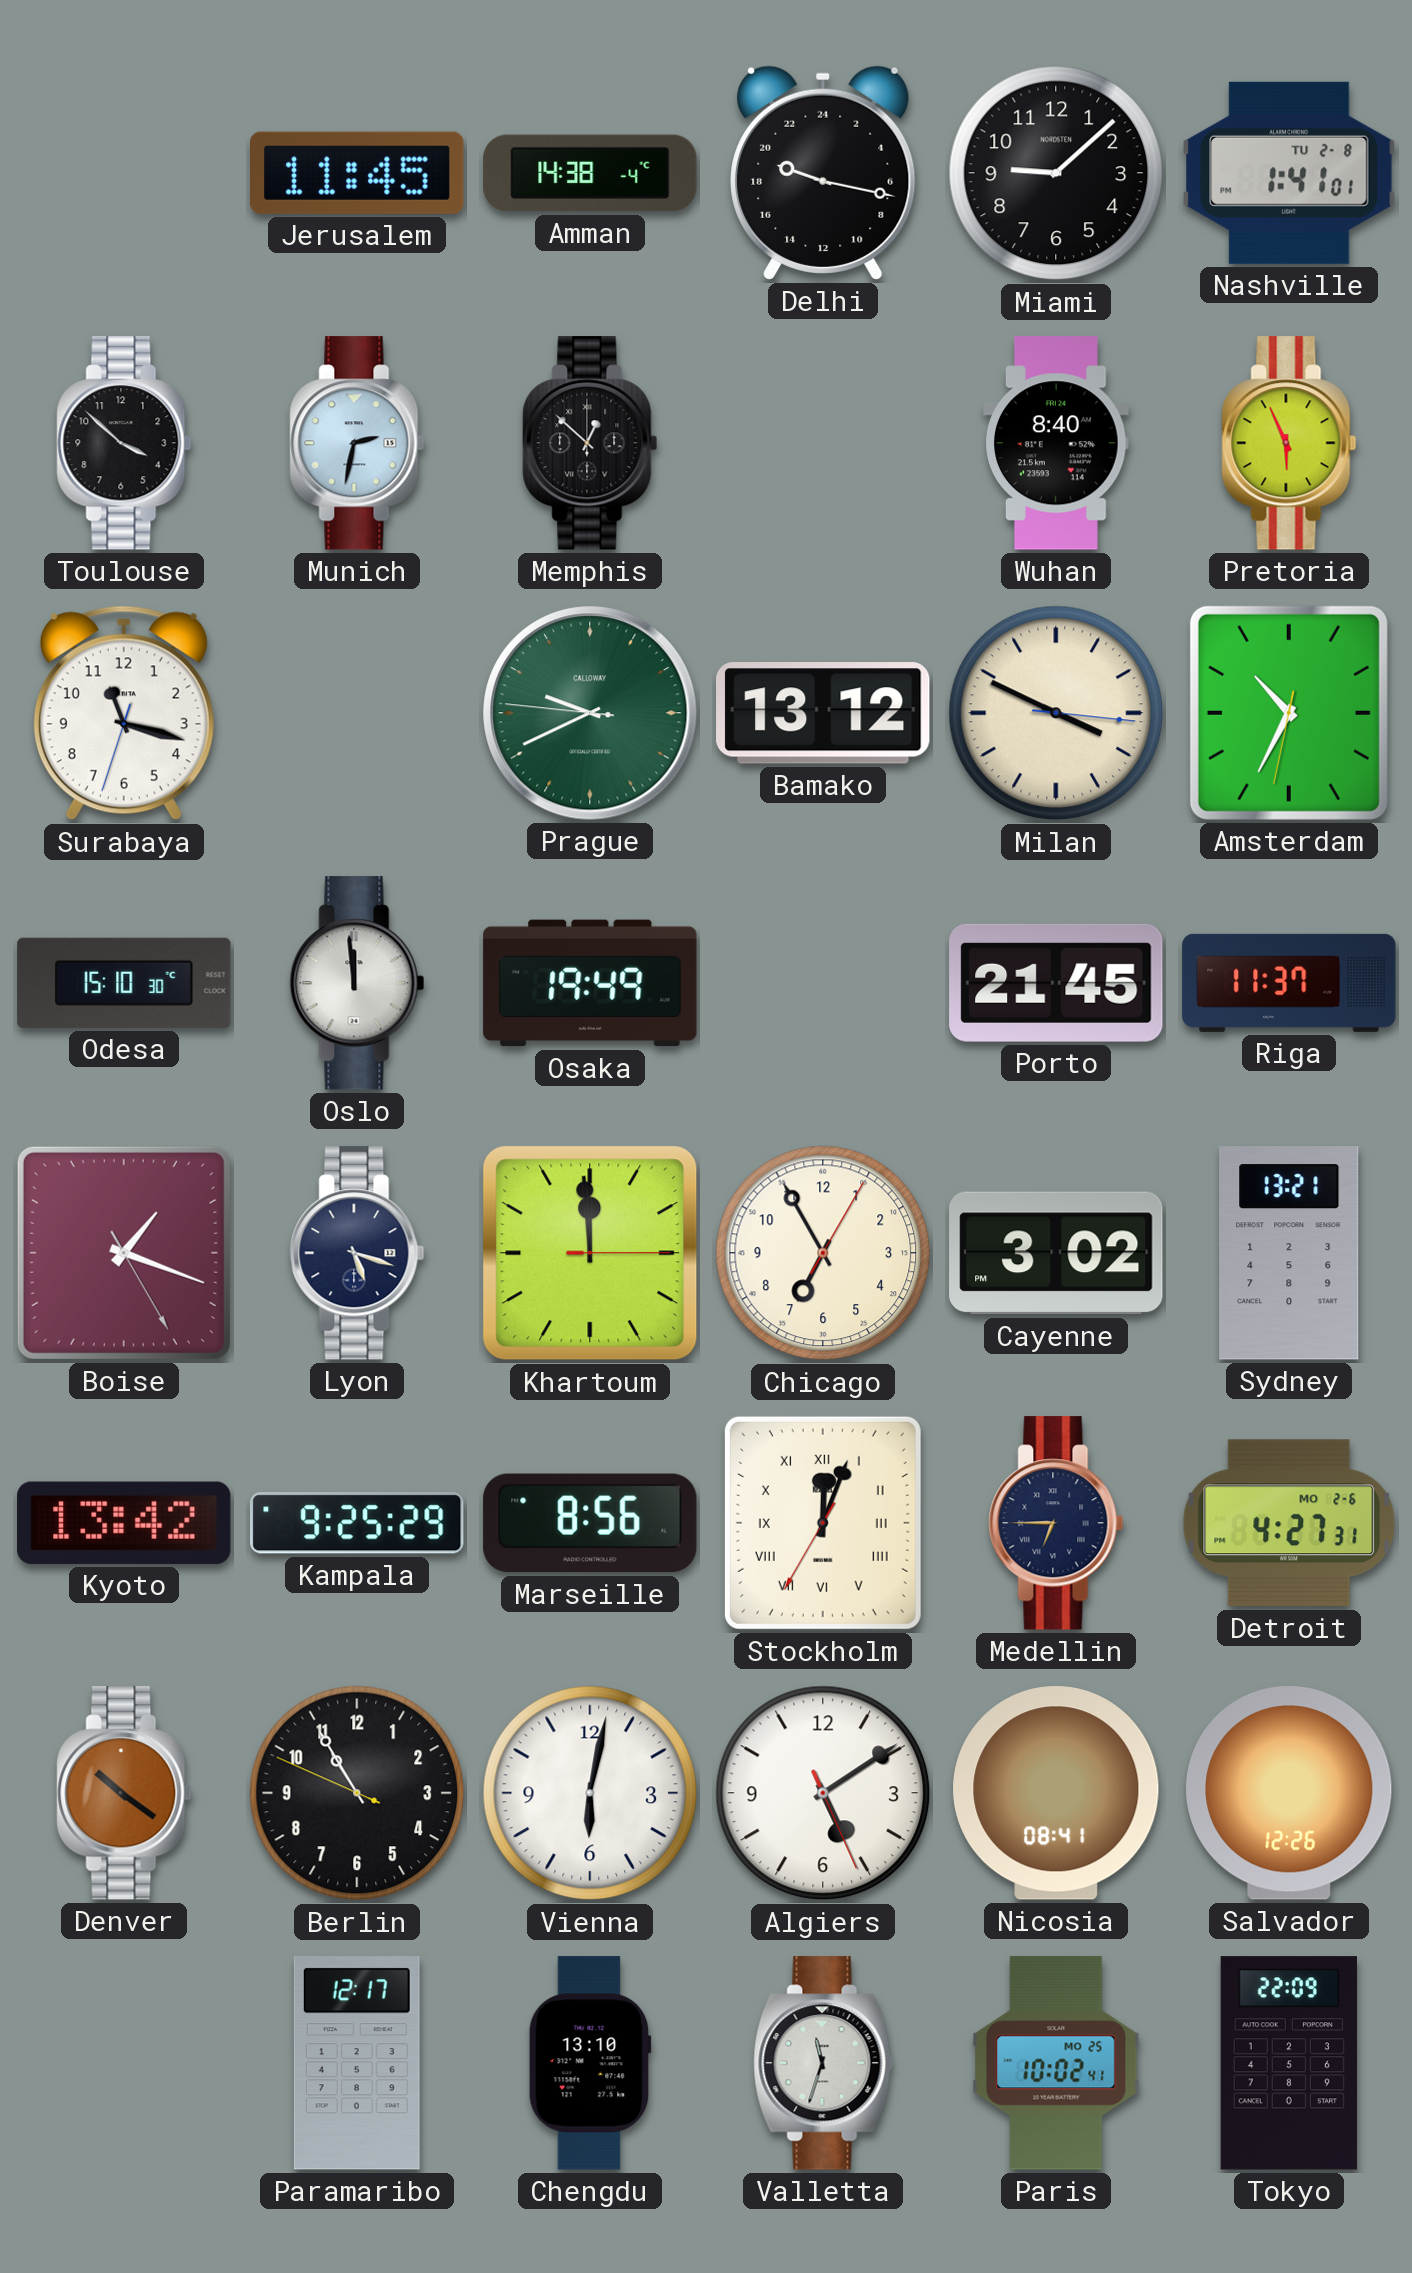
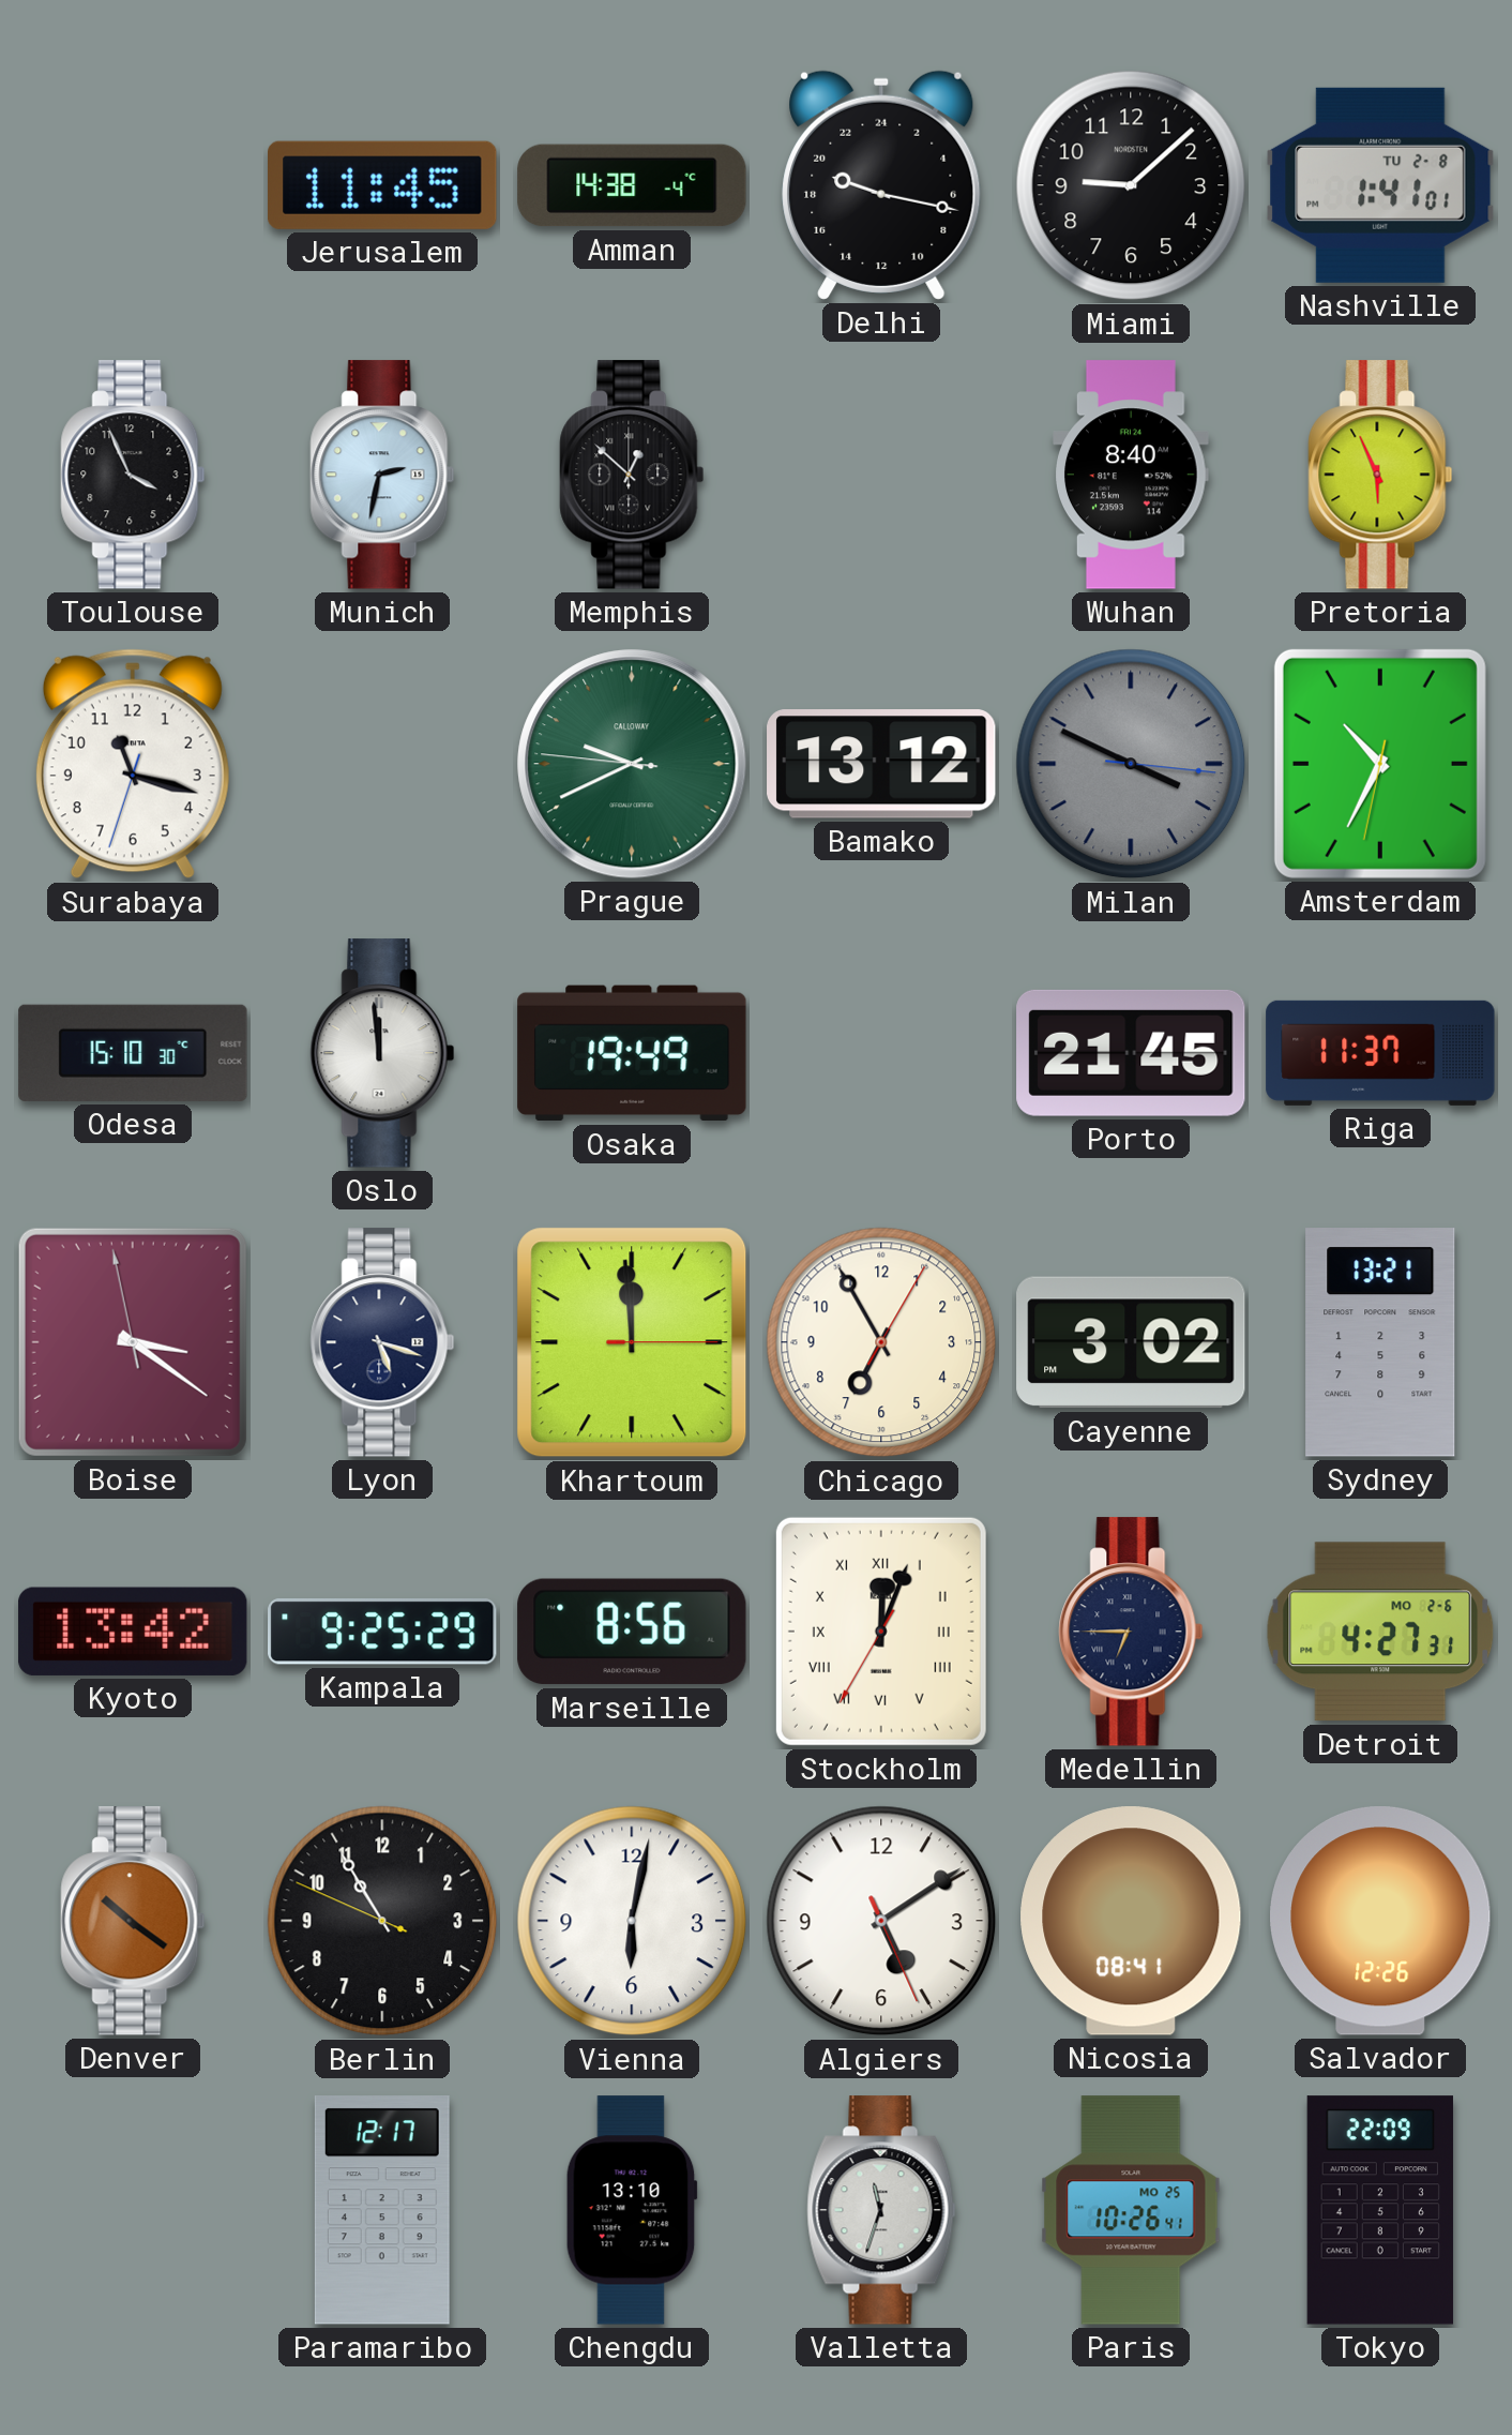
Toulouse: 3:52 -> 3:56
Milan dial: cream -> grey
Boise: 1:18 -> 3:20
Paris: 10:02 -> 10:26
